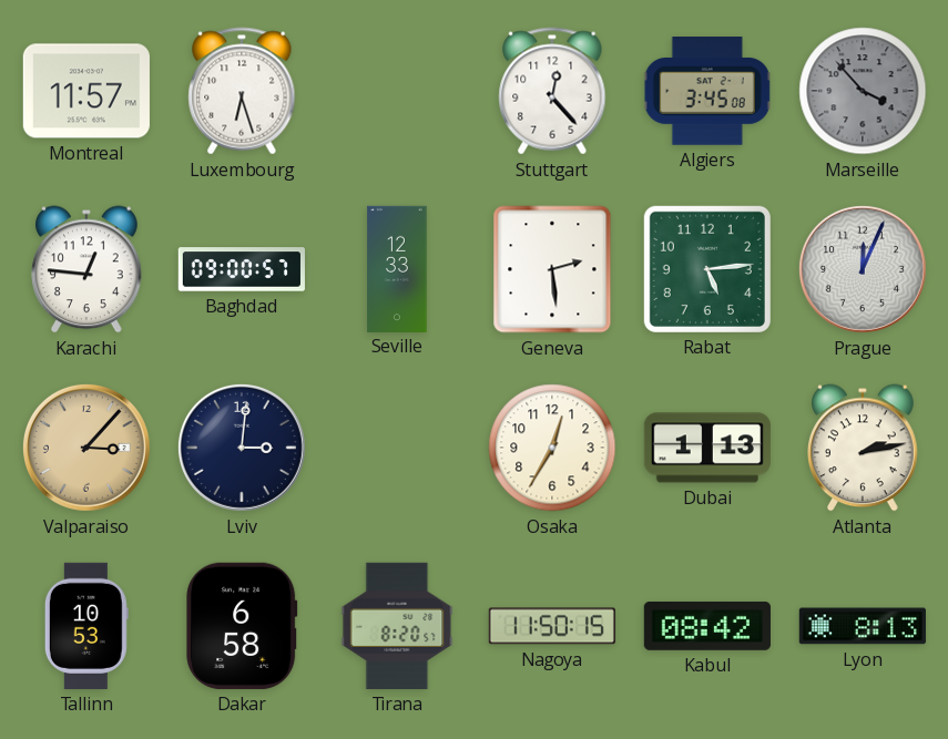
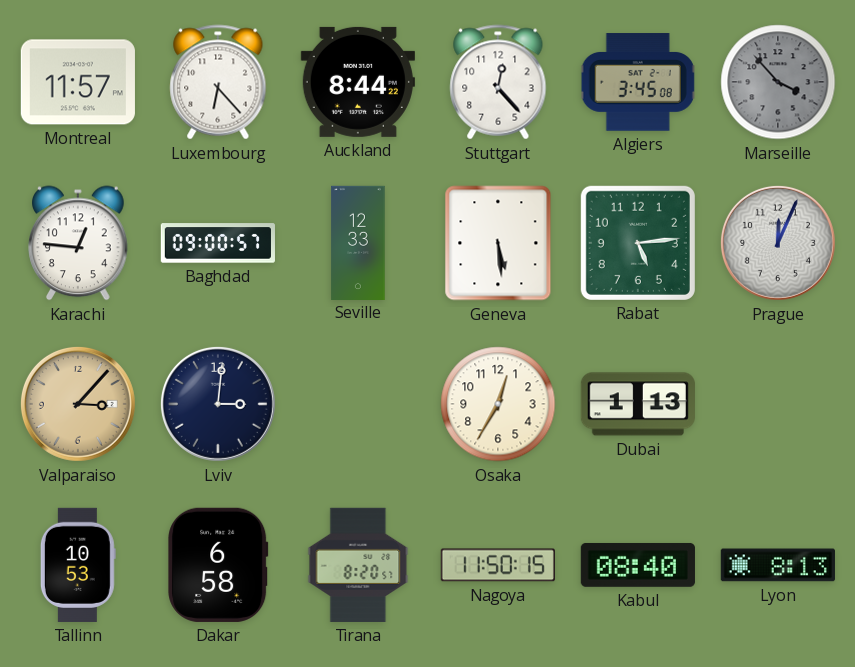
Luxembourg: 6:27 -> 6:23
Auckland: none -> 8:44
Geneva: 2:29 -> 5:29
Atlanta: 2:13 -> none
Kabul: 08:42 -> 08:40
